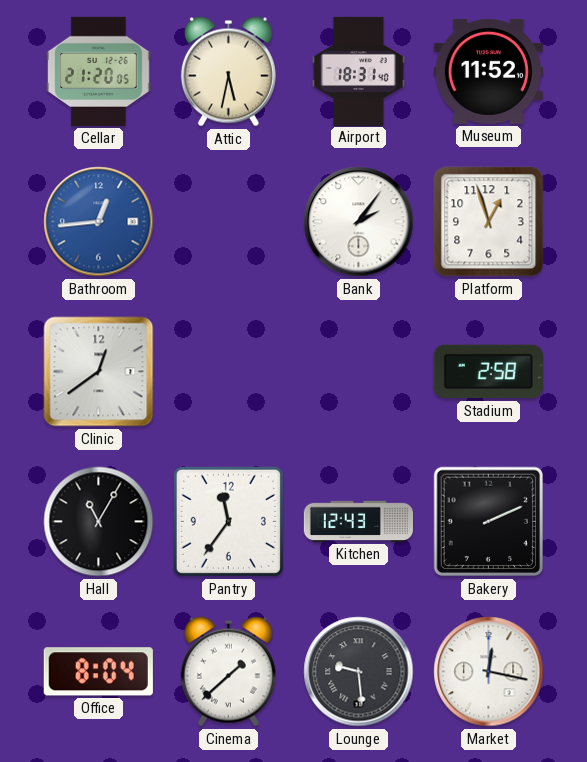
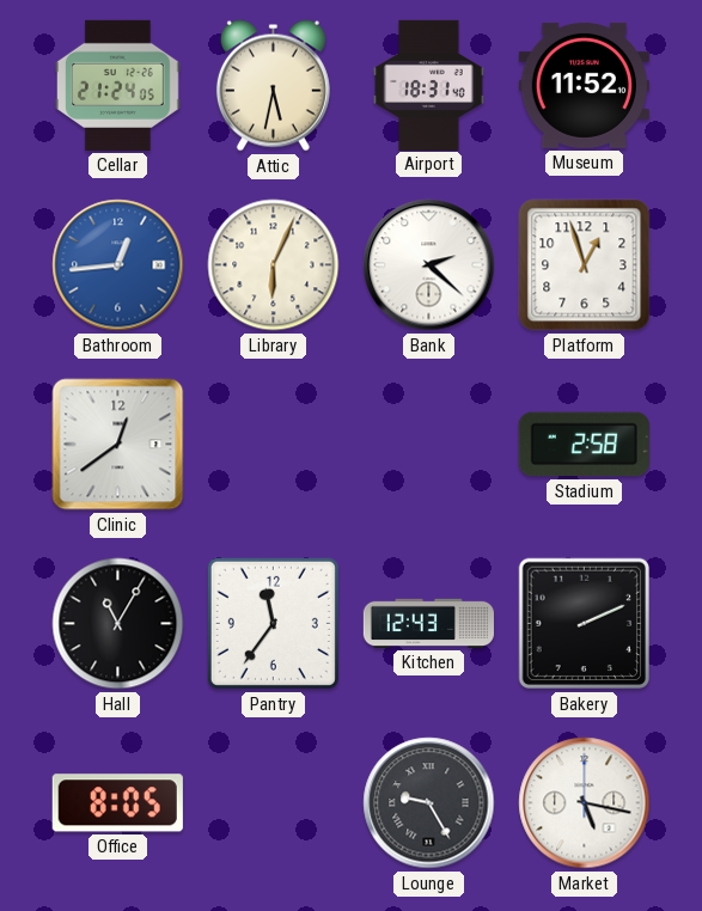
Cellar: 21:20 -> 21:24
Library: none -> 6:04
Bank: 2:06 -> 2:22
Office: 8:04 -> 8:05
Cinema: 1:38 -> none
Lounge: 9:29 -> 9:25
Market: 12:17 -> 5:17
